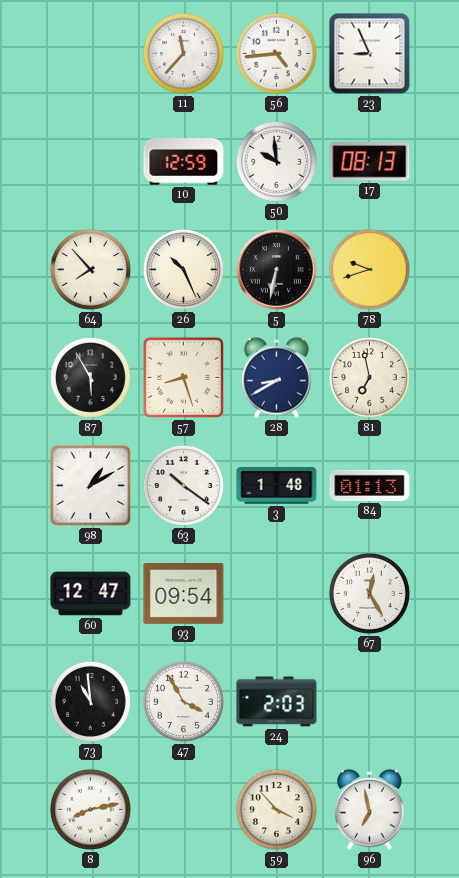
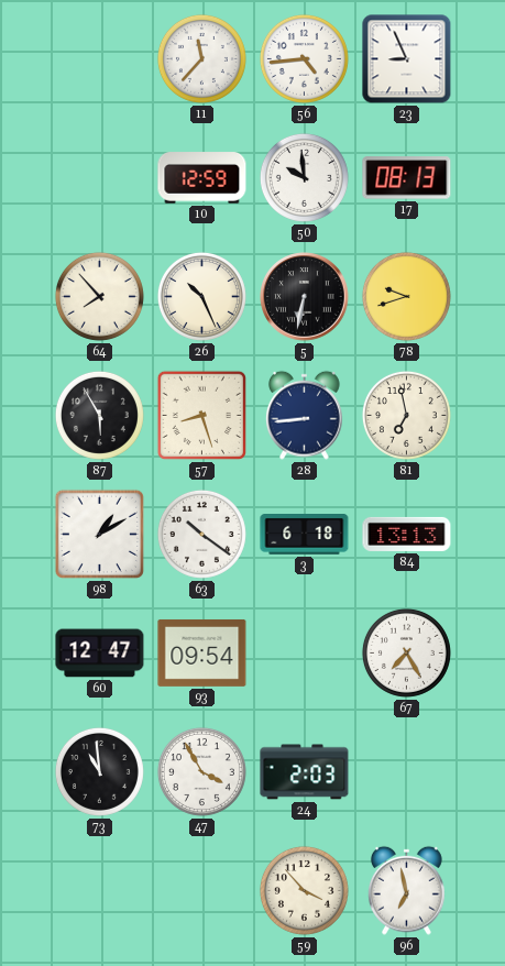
28: 8:40 -> 8:44
3: 1:48 -> 6:18
84: 01:13 -> 13:13
67: 12:25 -> 7:25
8: 8:13 -> none
